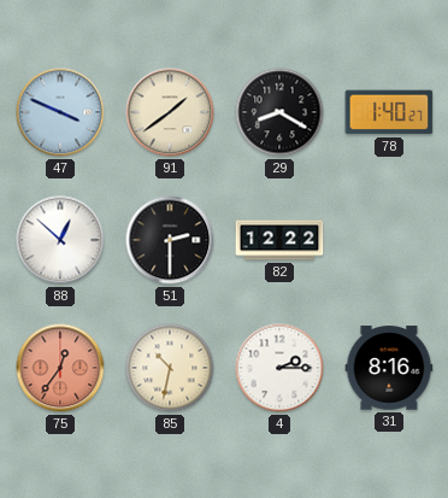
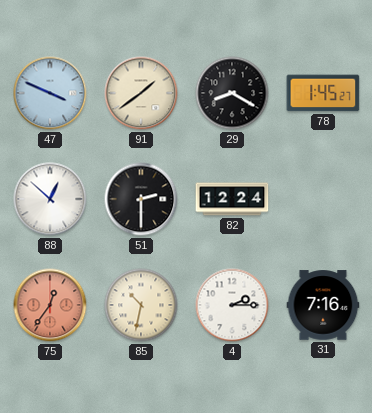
78: 1:40 -> 1:45
82: 12:22 -> 12:24
31: 8:16 -> 7:16
